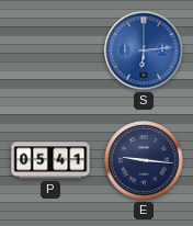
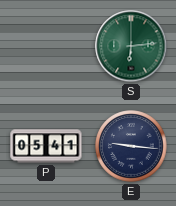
S dial: blue -> green
